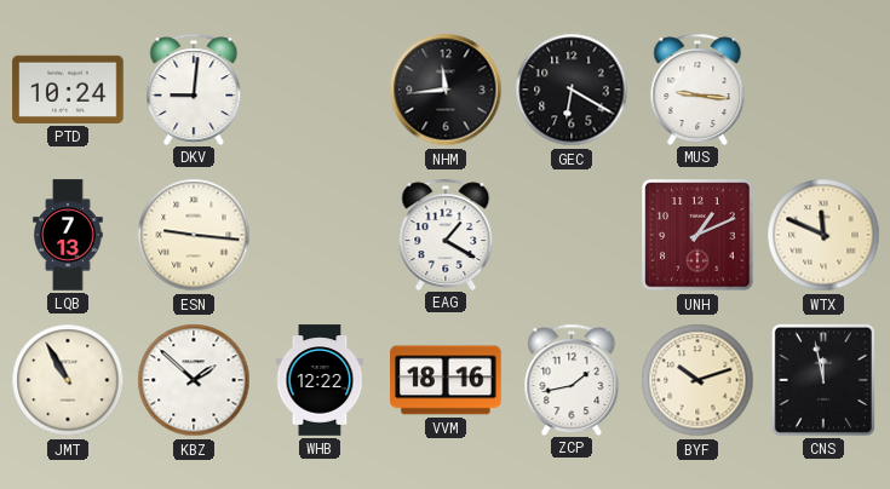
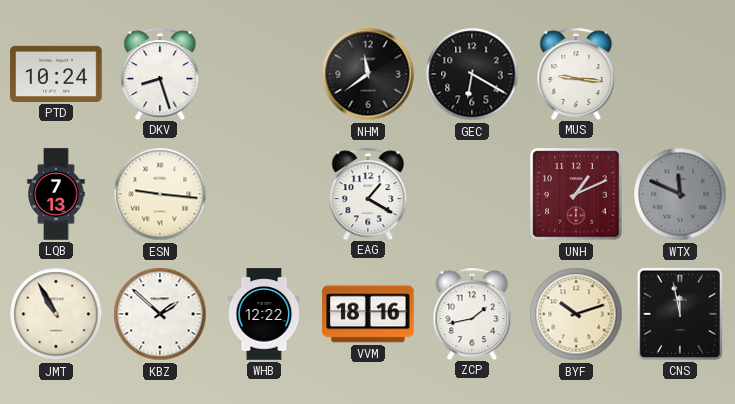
DKV: 9:01 -> 8:27
NHM: 11:44 -> 11:39
WTX dial: cream -> grey
